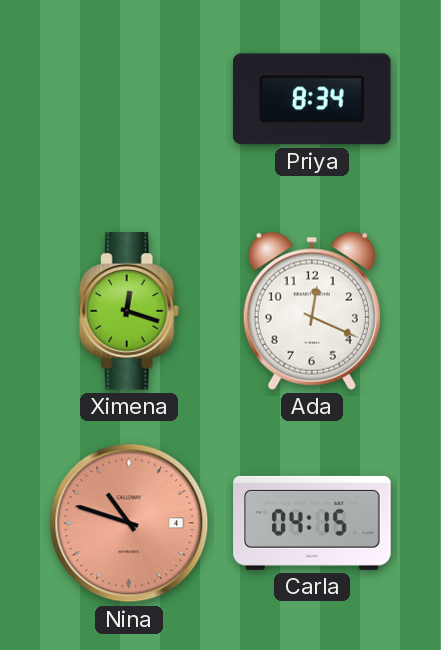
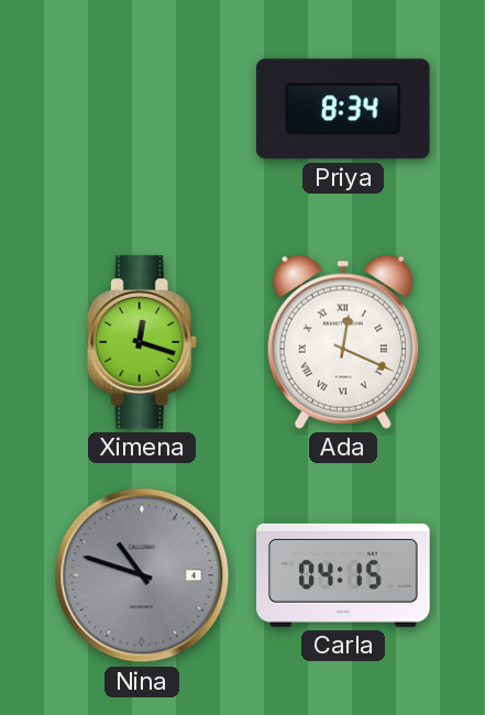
Ada numerals: Arabic -> Roman
Nina dial: salmon -> grey
